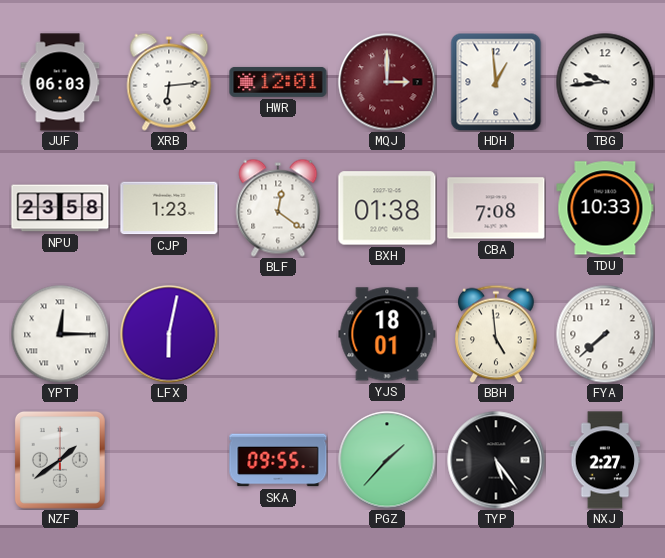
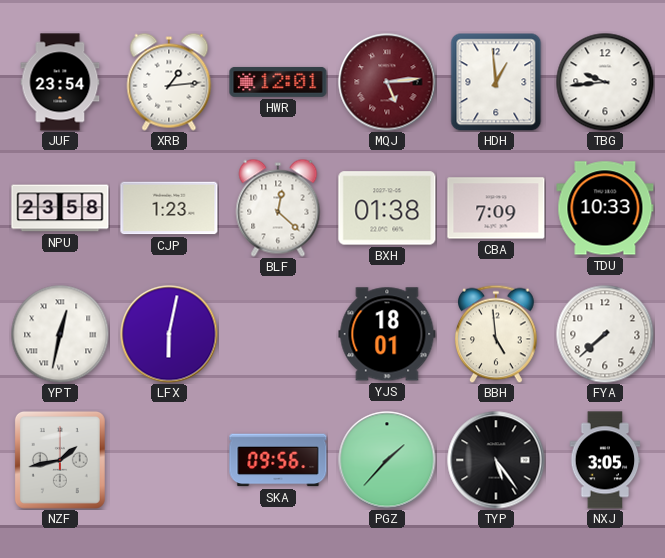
JUF: 06:03 -> 23:54
XRB: 6:14 -> 1:14
MQJ: 3:00 -> 5:14
BLF: 12:21 -> 12:22
CBA: 7:08 -> 7:09
YPT: 12:15 -> 12:32
NZF: 1:39 -> 1:43
SKA: 09:55 -> 09:56
NXJ: 2:27 -> 3:05
